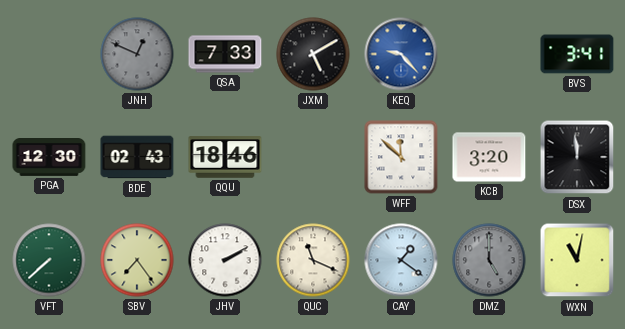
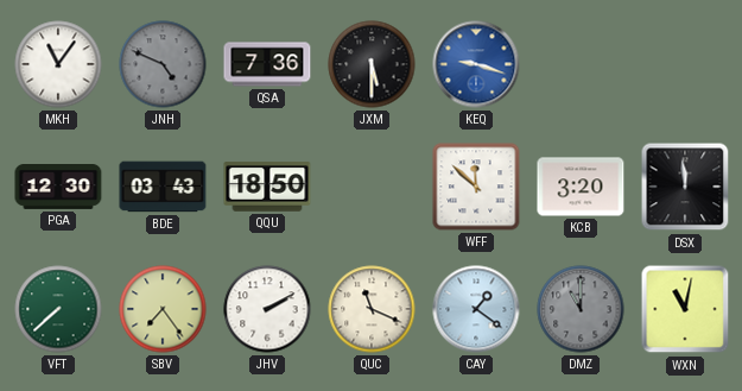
MKH: none -> 11:06
JNH: 12:49 -> 4:49
QSA: 7:33 -> 7:36
JXM: 5:10 -> 5:30
KEQ: 9:23 -> 9:18
BVS: 3:41 -> none
BDE: 02:43 -> 03:43
QQU: 18:46 -> 18:50
DMZ: 5:00 -> 11:00
